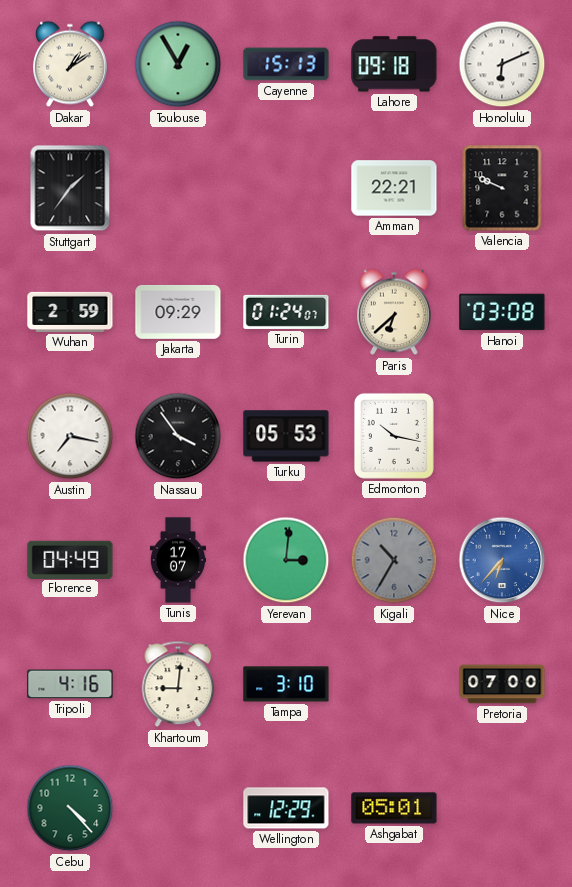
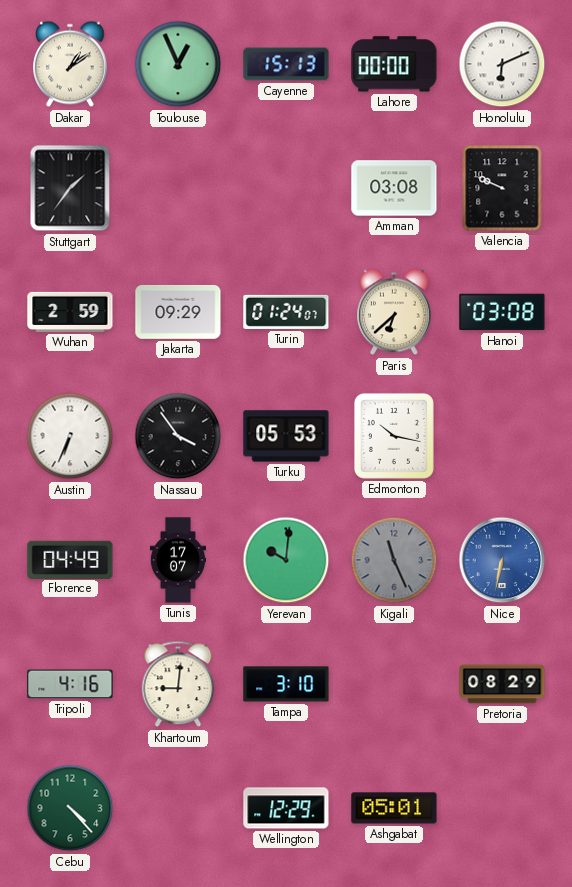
Toulouse: 12:55 -> 12:56
Lahore: 09:18 -> 00:00
Amman: 22:21 -> 03:08
Austin: 7:17 -> 6:34
Yerevan: 3:01 -> 10:01
Kigali: 10:35 -> 11:26
Nice: 6:37 -> 6:32
Pretoria: 07:00 -> 08:29
